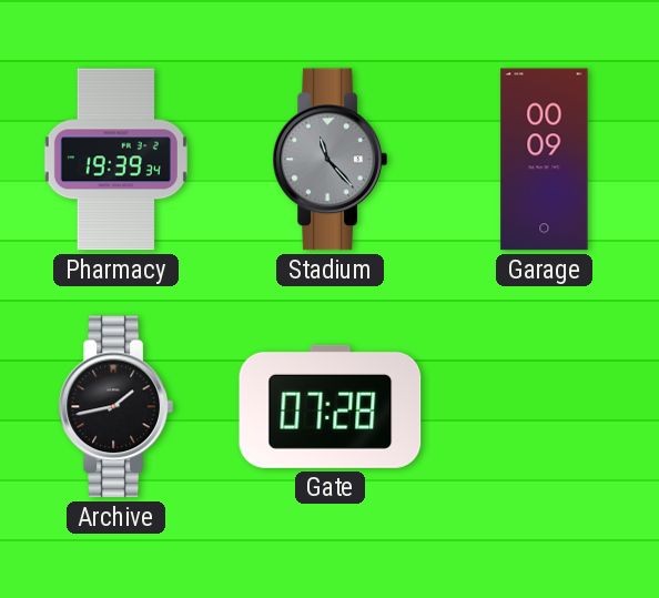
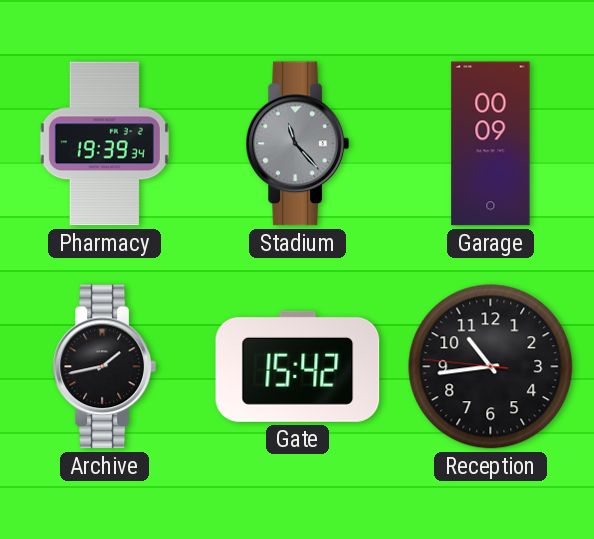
Gate: 07:28 -> 15:42
Reception: none -> 10:43
